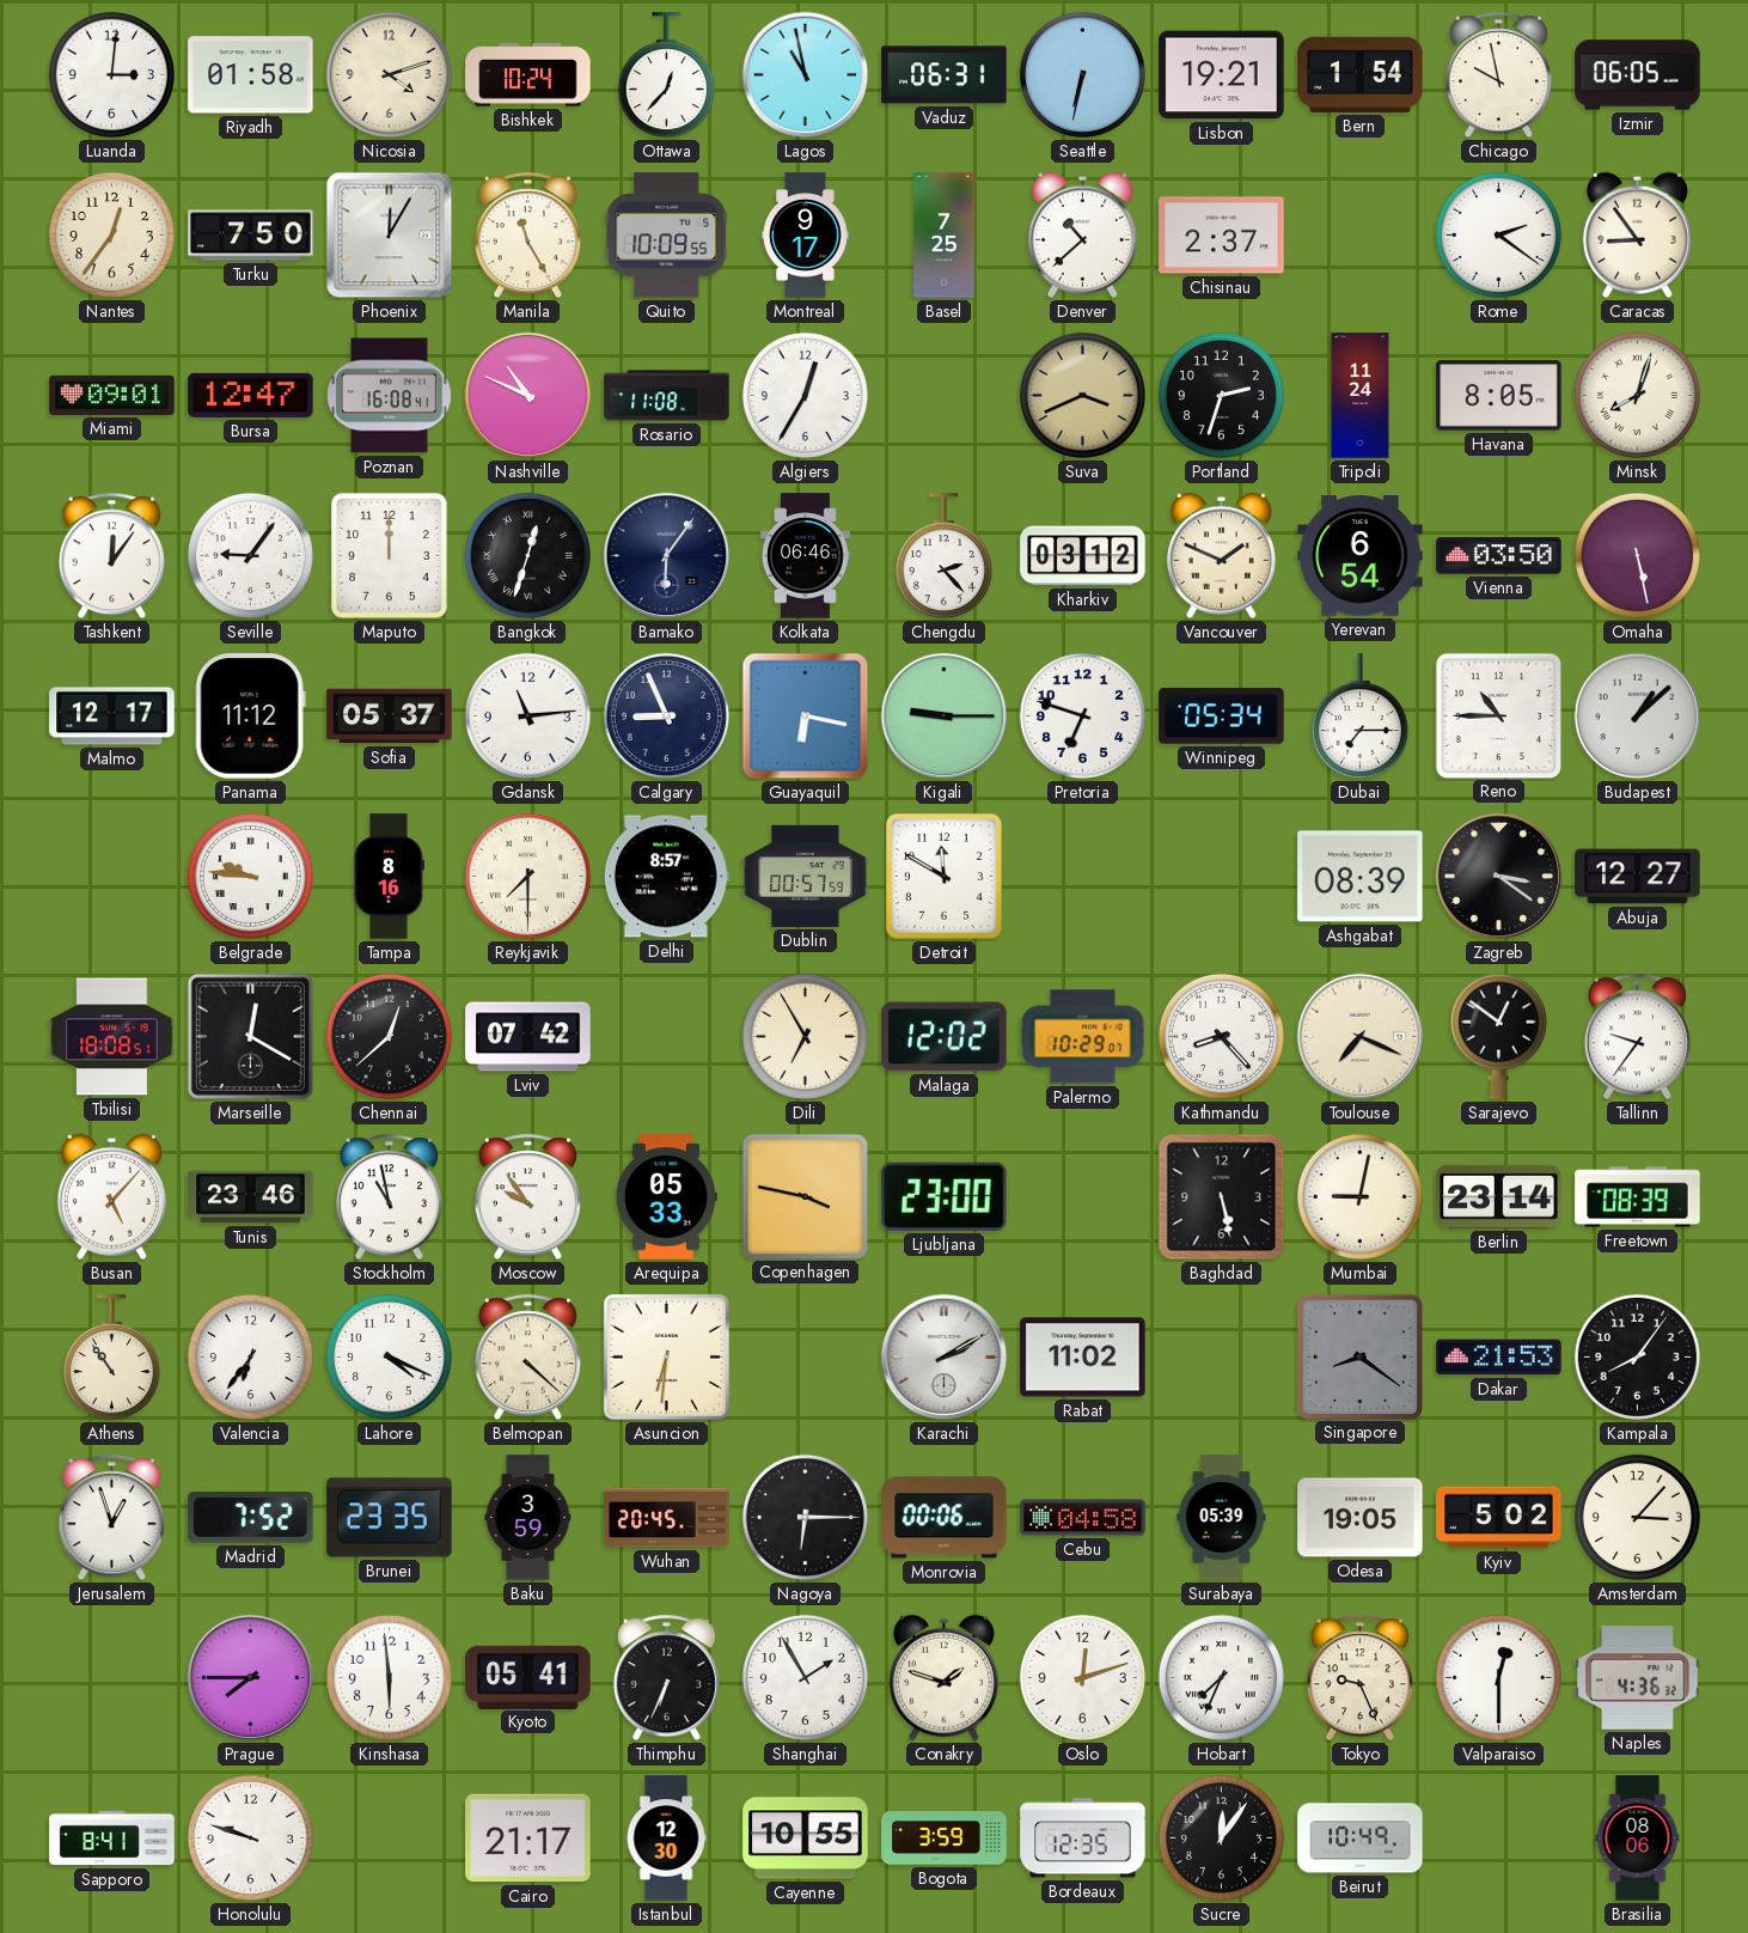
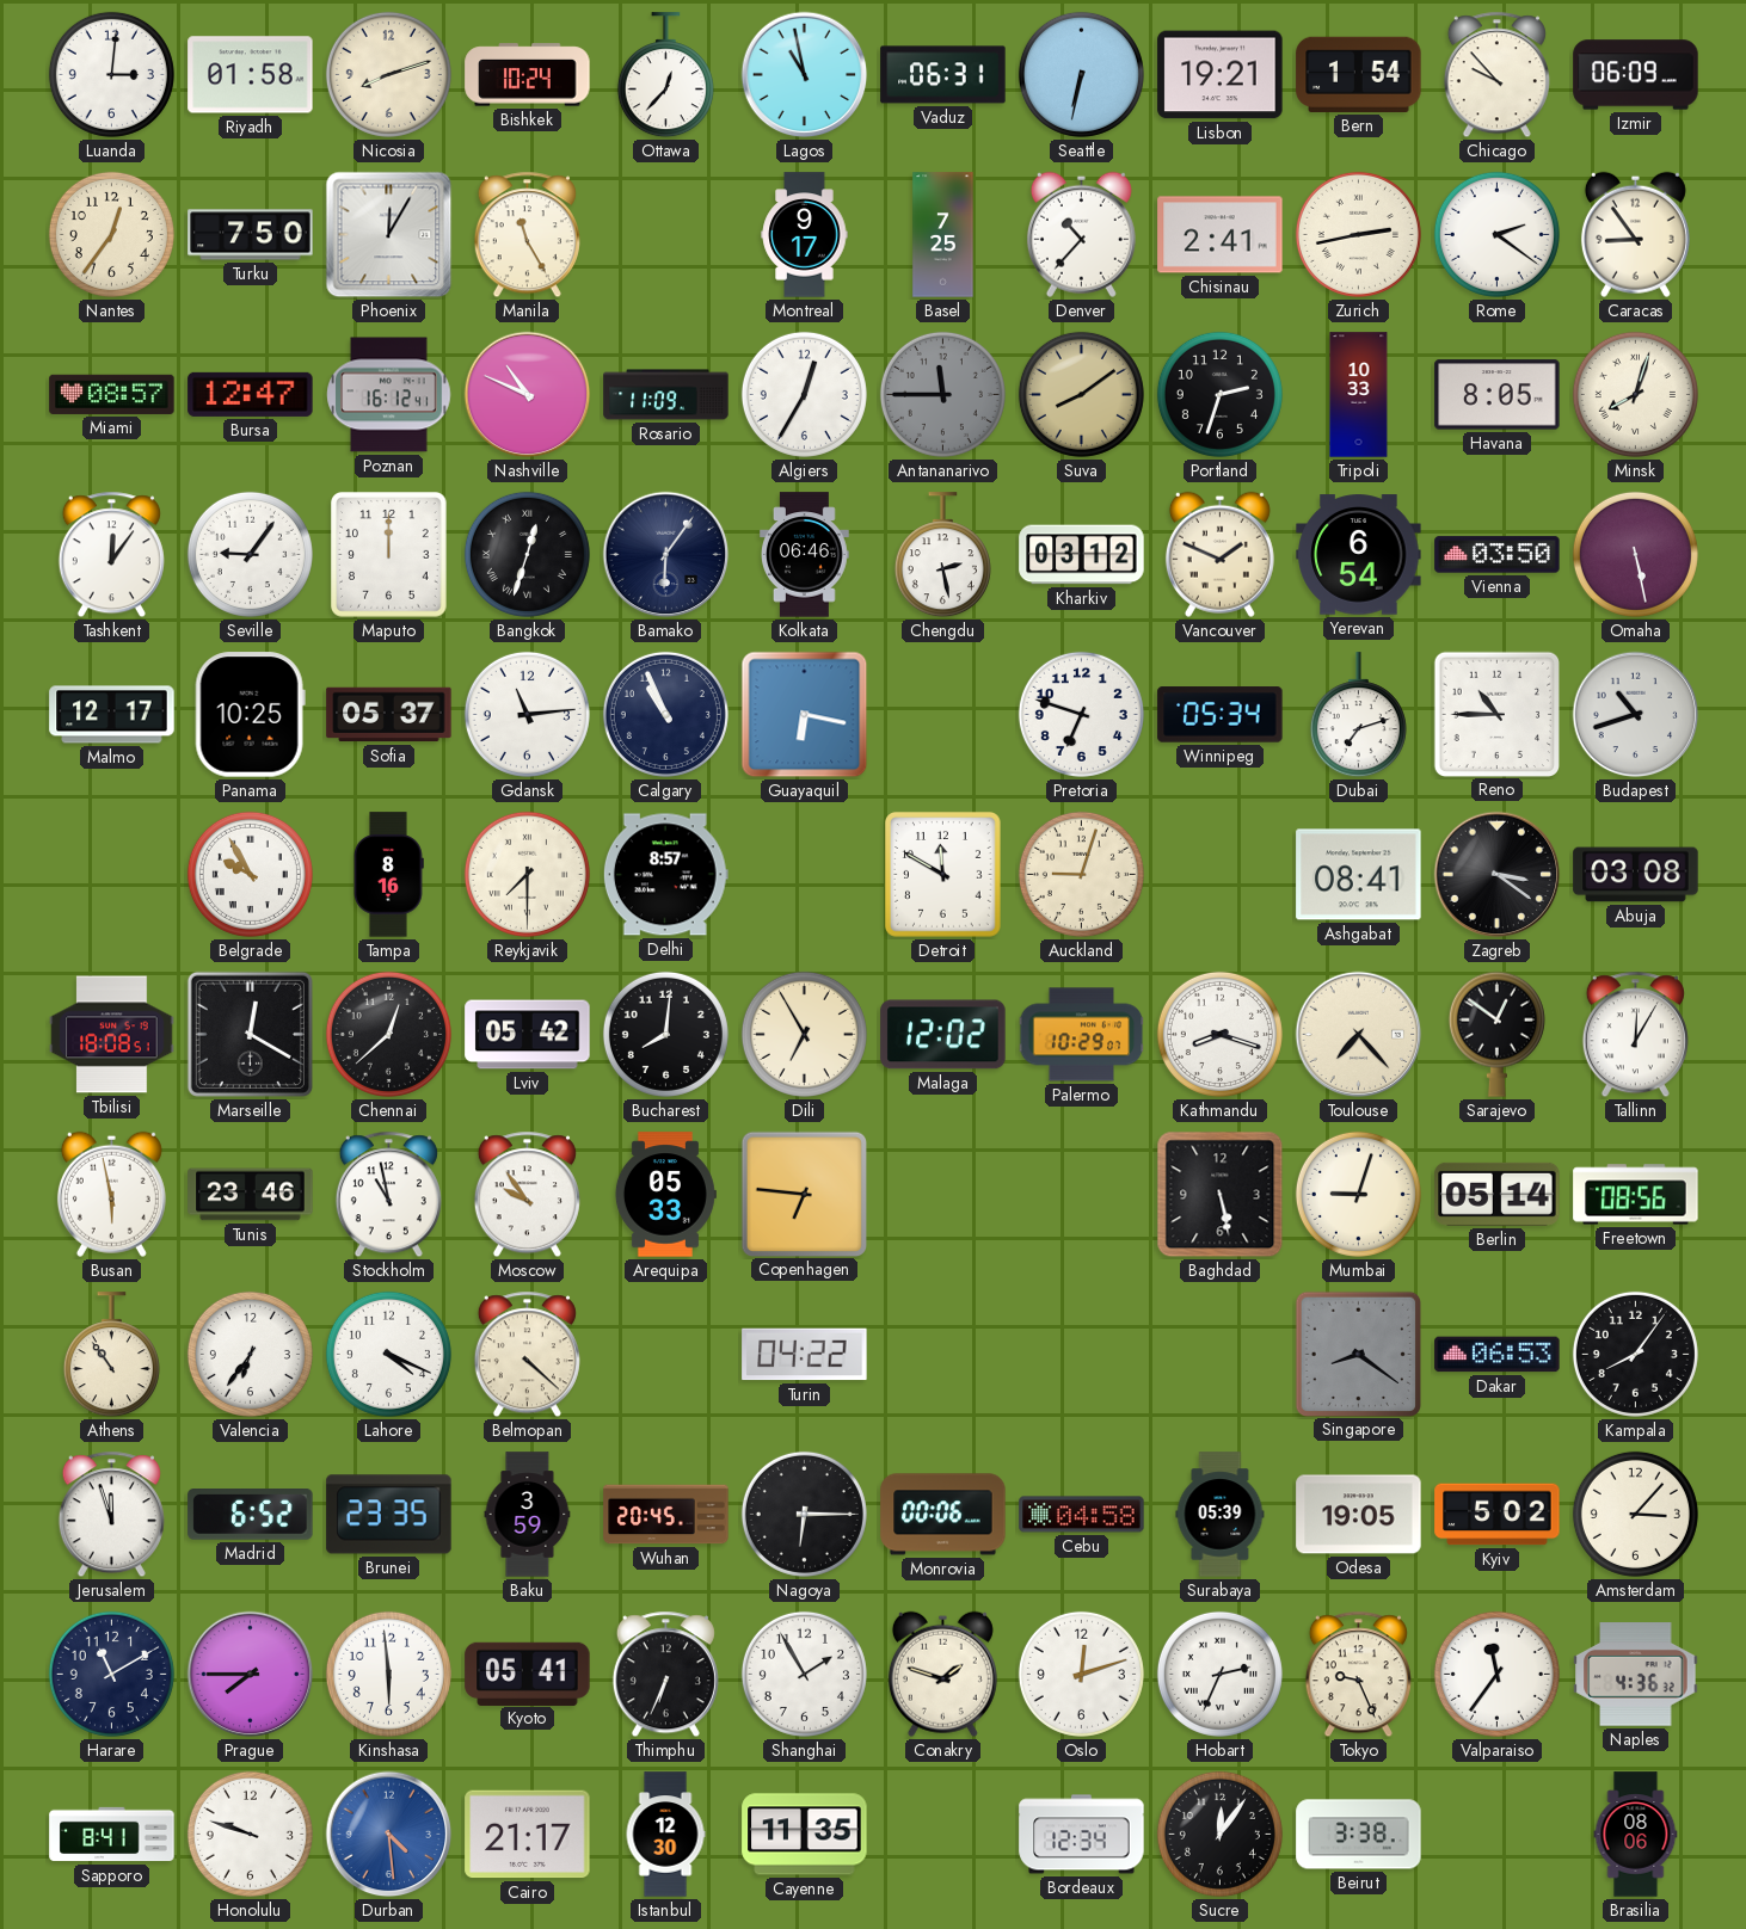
Nicosia: 4:12 -> 8:12
Chicago: 9:58 -> 9:53
Izmir: 06:05 -> 06:09
Quito: 10:09 -> none
Denver: 10:38 -> 10:37
Chisinau: 2:37 -> 2:41
Zurich: none -> 2:43
Miami: 09:01 -> 08:57
Poznan: 16:08 -> 16:12
Rosario: 11:08 -> 11:09
Antananarivo: none -> 11:45
Suva: 3:41 -> 8:09
Tripoli: 11:24 -> 10:33
Chengdu: 2:23 -> 2:28
Panama: 11:12 -> 10:25
Calgary: 8:56 -> 10:56
Kigali: 9:15 -> none
Dubai: 7:15 -> 7:12
Budapest: 1:08 -> 10:42
Belgrade: 9:46 -> 9:55
Dublin: 00:57 -> none
Auckland: none -> 9:03
Ashgabat: 08:39 -> 08:41
Abuja: 12:27 -> 03:08
Lviv: 07:42 -> 05:42
Bucharest: none -> 8:01
Kathmandu: 8:23 -> 8:18
Toulouse: 7:19 -> 7:23
Tallinn: 9:36 -> 12:05
Busan: 5:07 -> 5:58
Copenhagen: 3:47 -> 6:46
Ljubljana: 23:00 -> none
Mumbai: 9:02 -> 9:03
Berlin: 23:14 -> 05:14
Freetown: 08:39 -> 08:56
Asuncion: 6:31 -> none
Turin: none -> 04:22
Karachi: 2:10 -> none
Rabat: 11:02 -> none
Dakar: 21:53 -> 06:53
Jerusalem: 12:57 -> 11:57
Madrid: 7:52 -> 6:52
Harare: none -> 11:10
Hobart: 7:34 -> 2:34
Valparaiso: 12:30 -> 11:36
Durban: none -> 4:29
Cayenne: 10:55 -> 11:35
Bogota: 3:59 -> none
Bordeaux: 12:35 -> 12:34
Beirut: 10:49 -> 3:38
